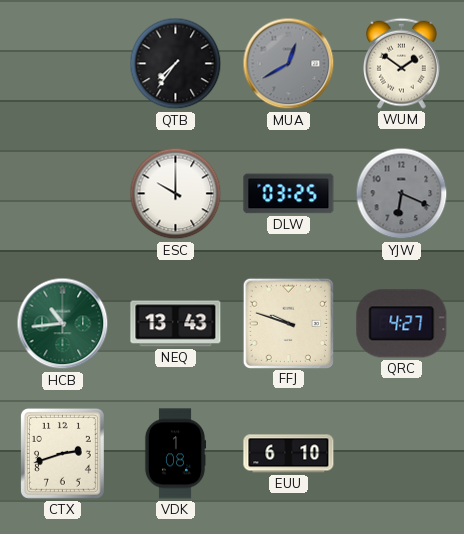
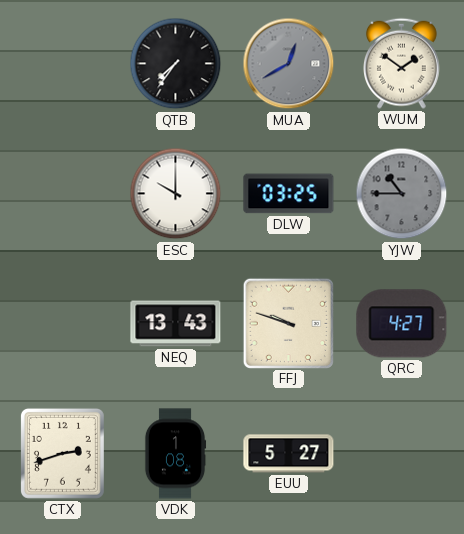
YJW: 6:19 -> 10:45
HCB: 10:44 -> none
EUU: 6:10 -> 5:27
